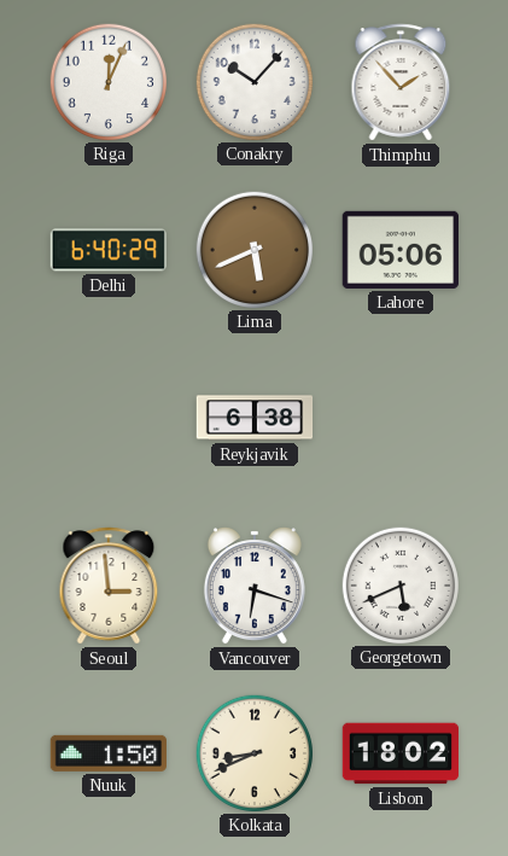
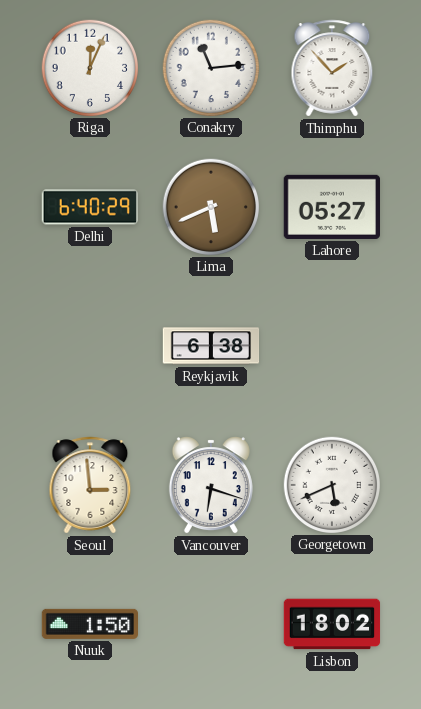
Conakry: 10:07 -> 11:14
Lahore: 05:06 -> 05:27
Kolkata: 8:41 -> none
